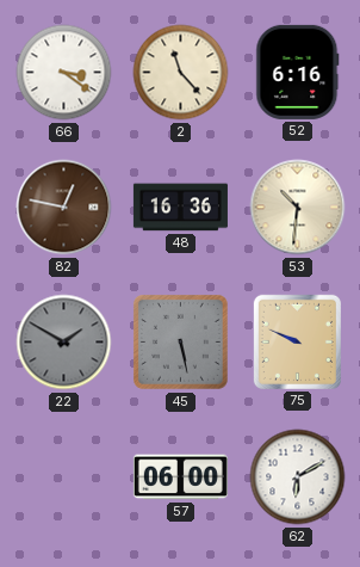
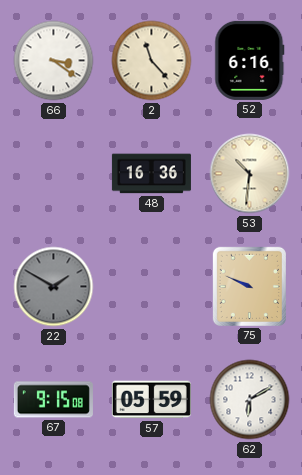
82: 12:47 -> none
45: 5:28 -> none
67: none -> 9:15
57: 06:00 -> 05:59
